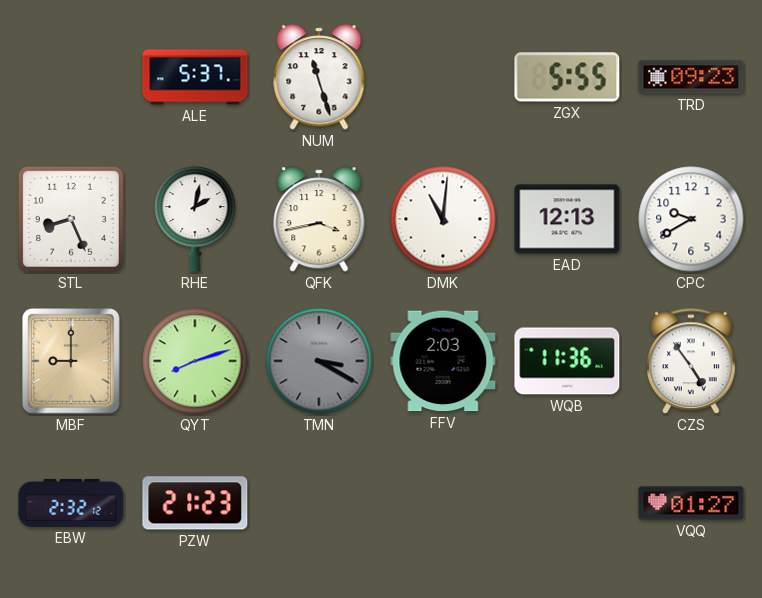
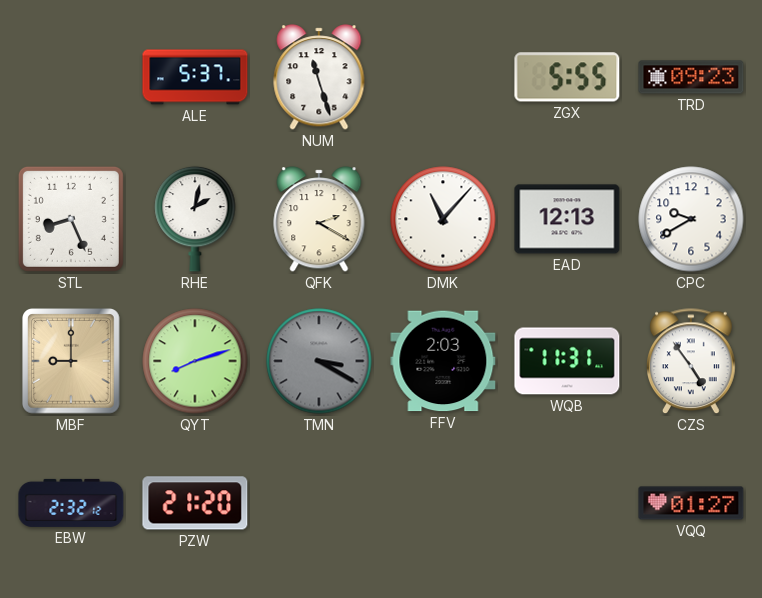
QFK: 3:43 -> 2:20
DMK: 11:01 -> 11:07
WQB: 11:36 -> 11:31
PZW: 21:23 -> 21:20
